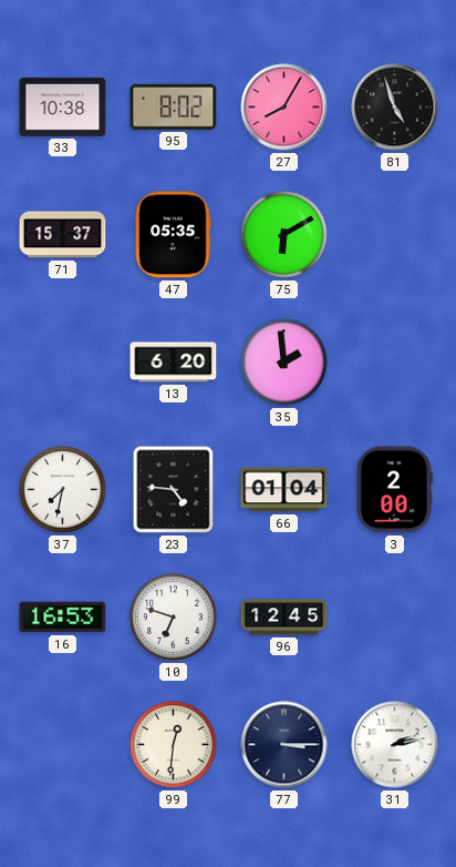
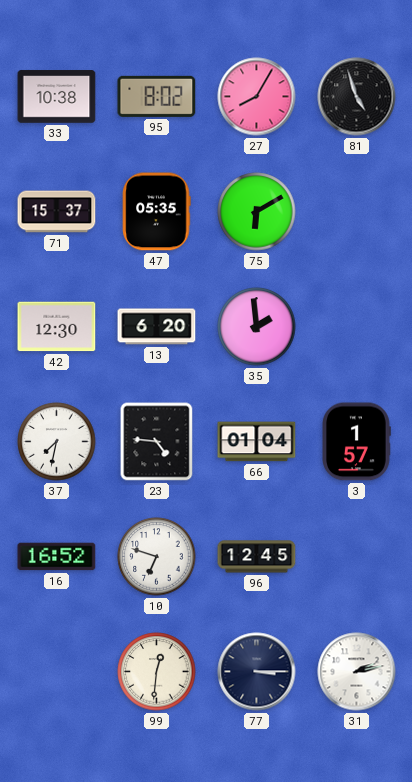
42: none -> 12:30
3: 2:00 -> 1:57
16: 16:53 -> 16:52
